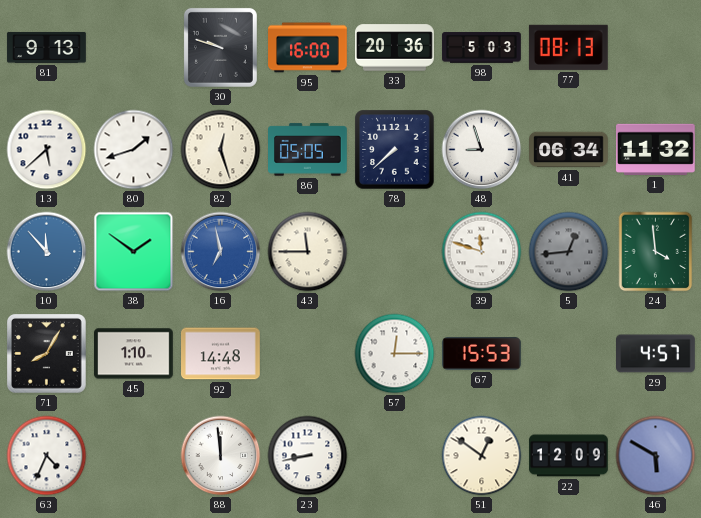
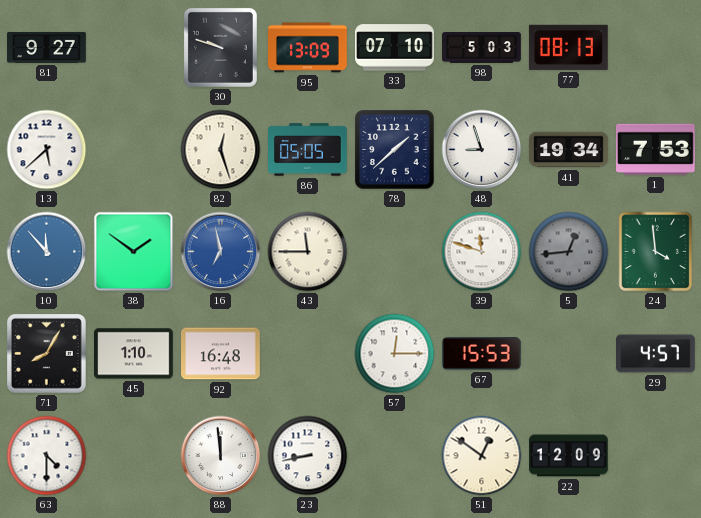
81: 9:13 -> 9:27
95: 16:00 -> 13:09
33: 20:36 -> 07:10
80: 1:42 -> none
78: 7:38 -> 1:38
41: 06:34 -> 19:34
1: 11:32 -> 7:53
92: 14:48 -> 16:48
63: 4:34 -> 4:30
46: 5:50 -> none
